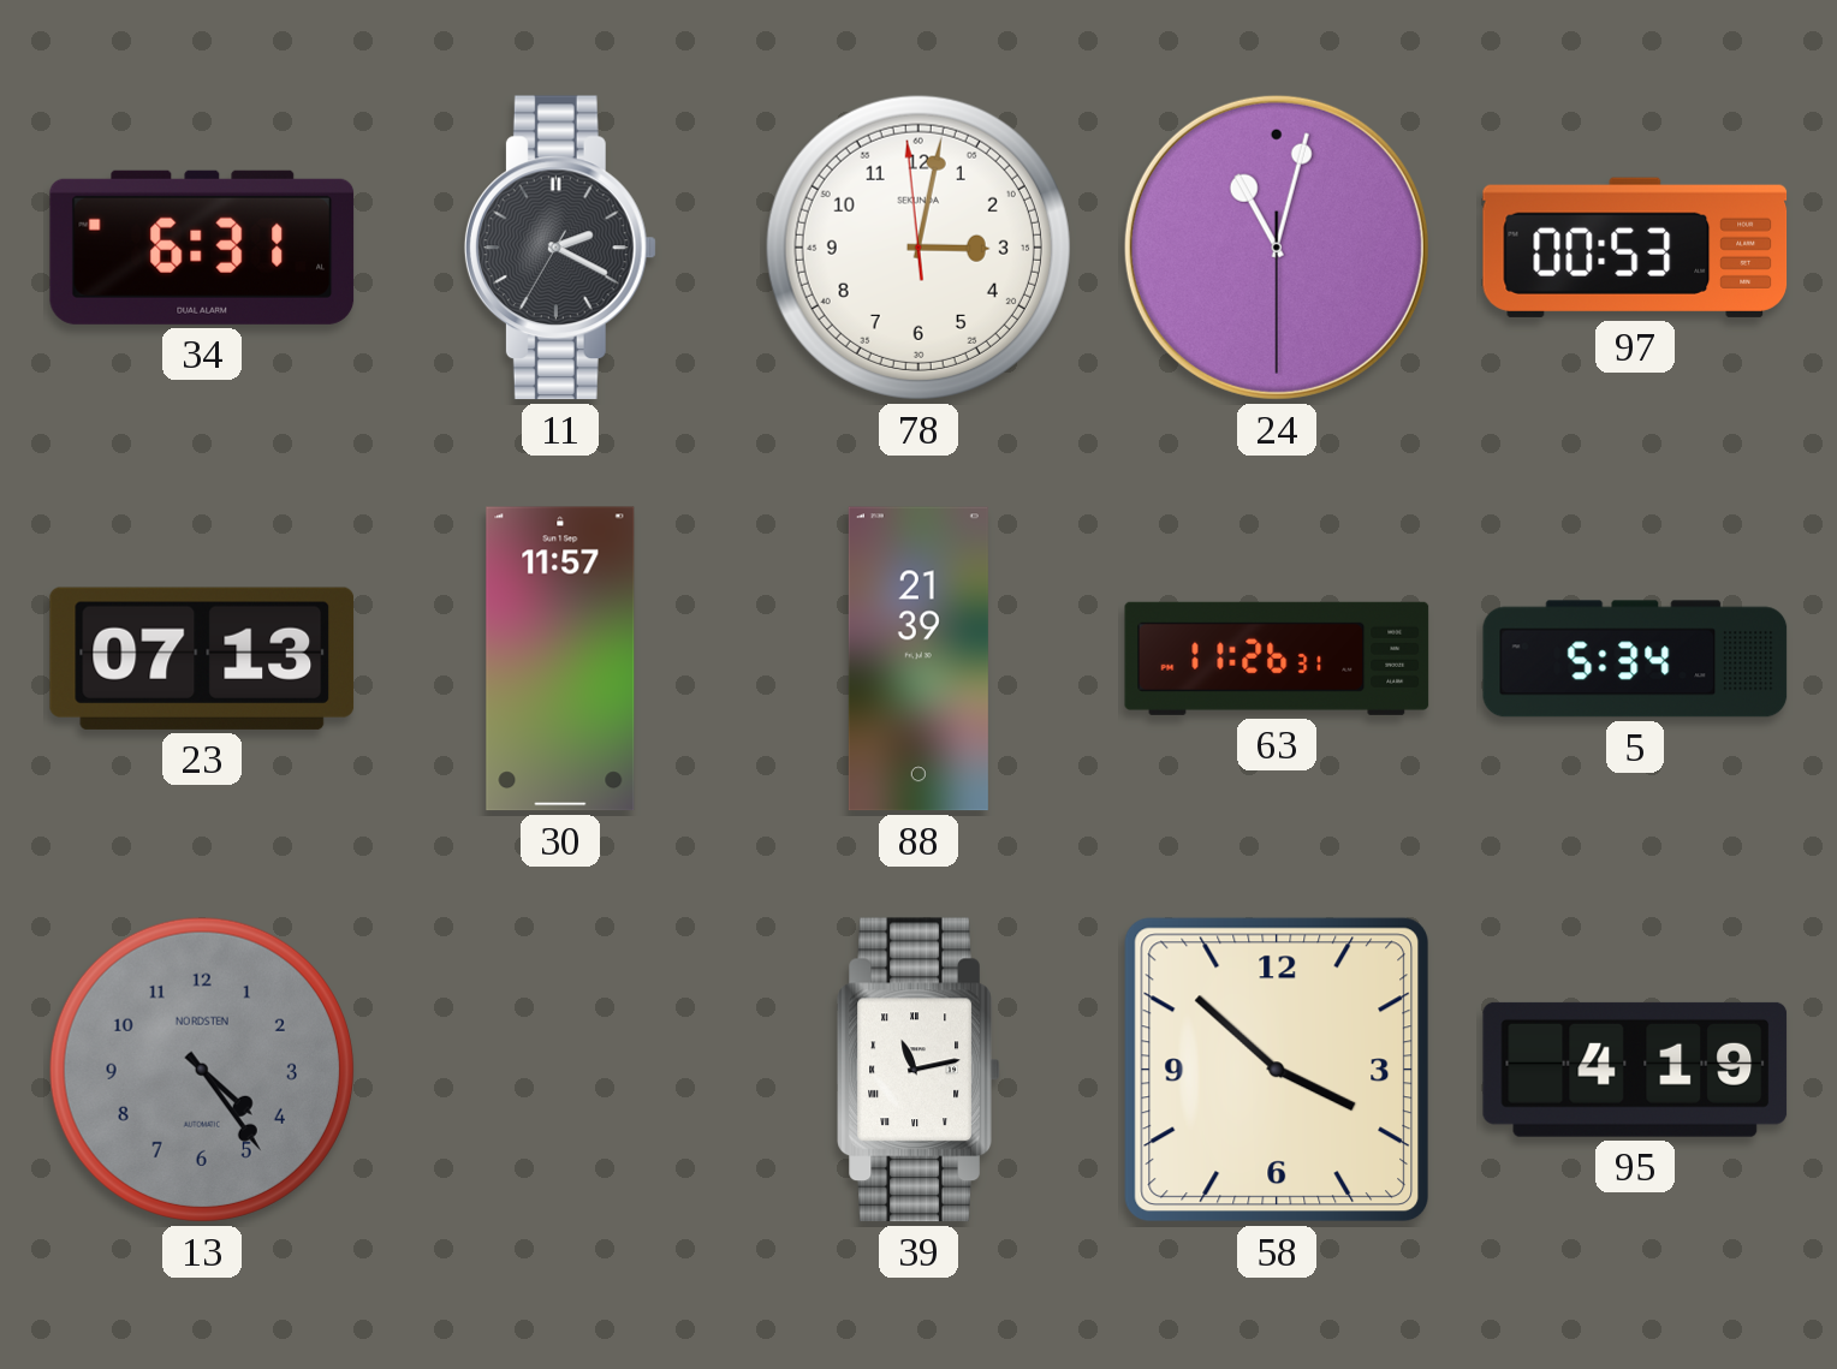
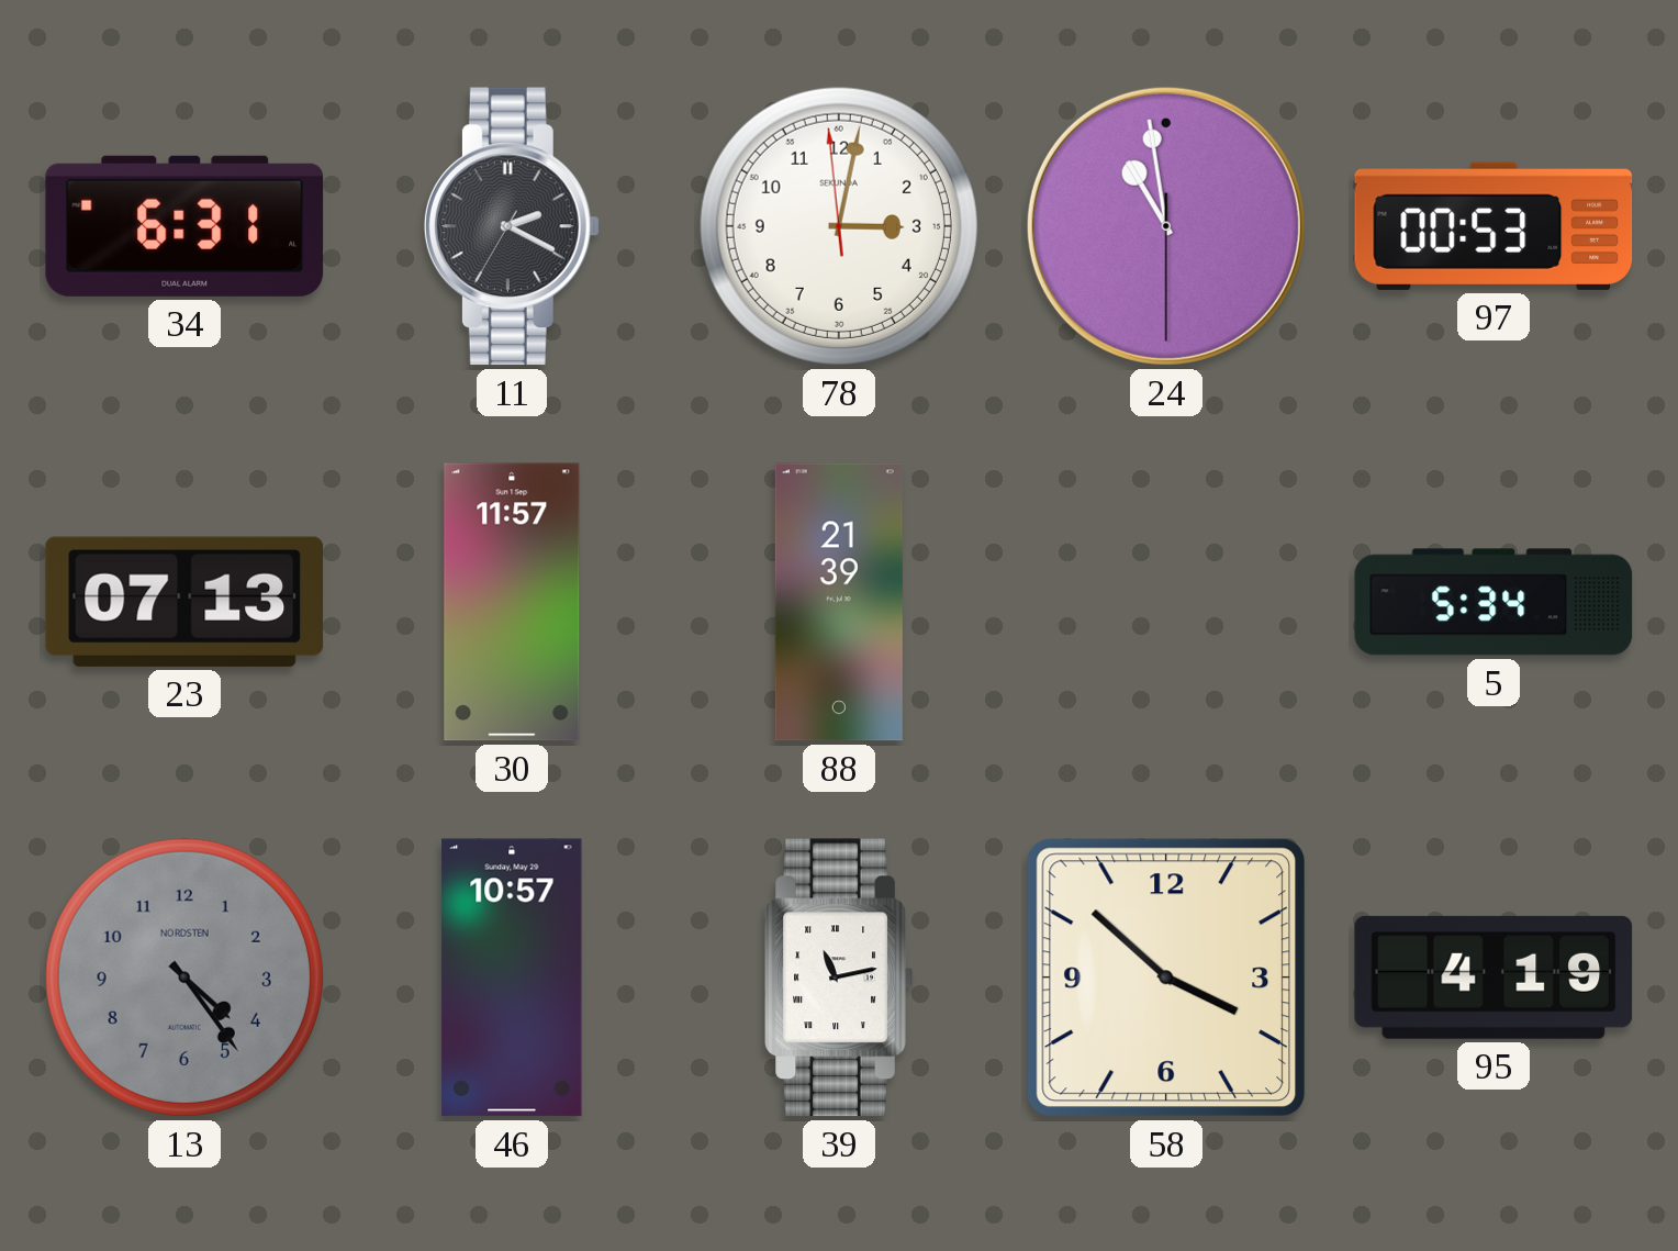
24: 11:02 -> 10:58
63: 11:26 -> none
46: none -> 10:57
